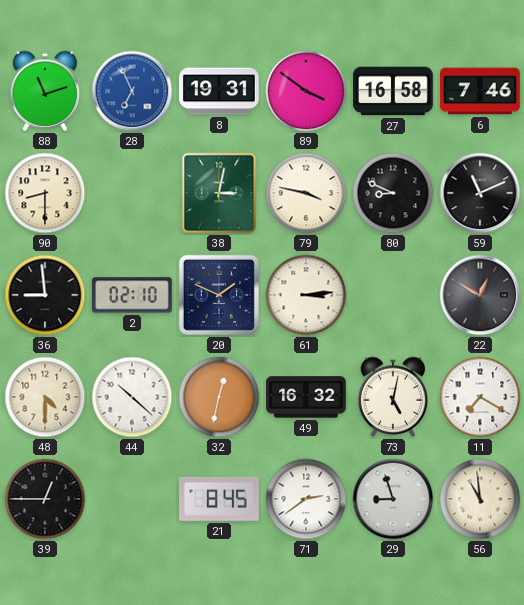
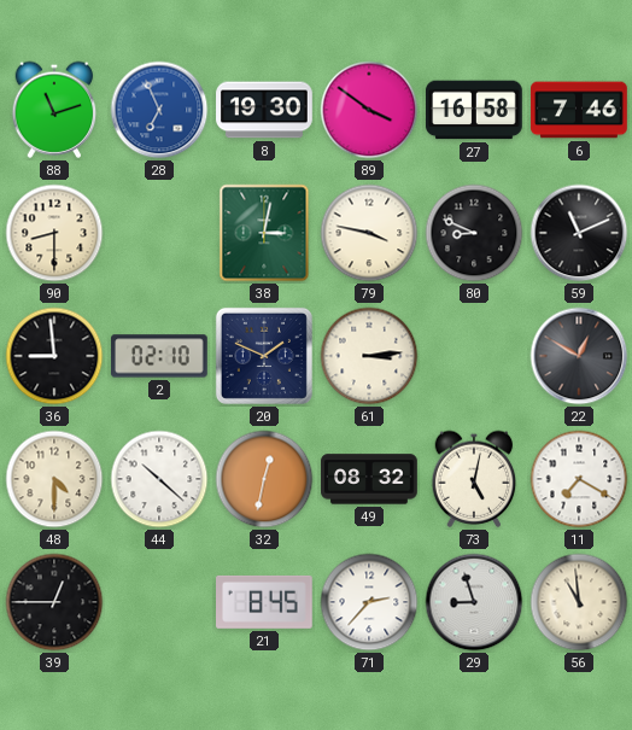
8: 19:31 -> 19:30
49: 16:32 -> 08:32
71: 2:39 -> 2:37
